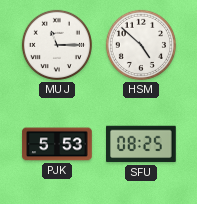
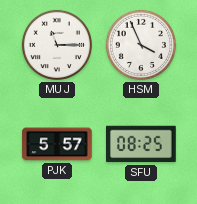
HSM: 4:52 -> 3:56
PJK: 5:53 -> 5:57
